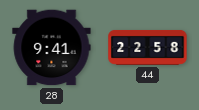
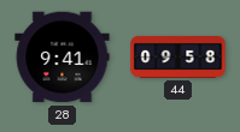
44: 22:58 -> 09:58
